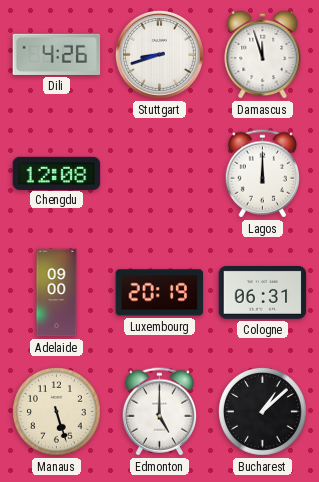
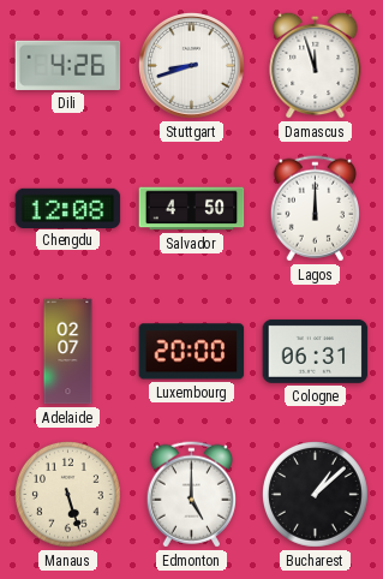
Salvador: none -> 4:50
Adelaide: 09:00 -> 02:07
Luxembourg: 20:19 -> 20:00
